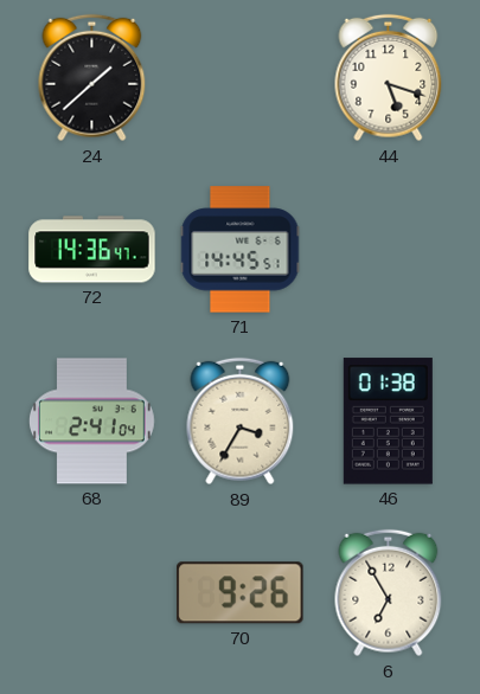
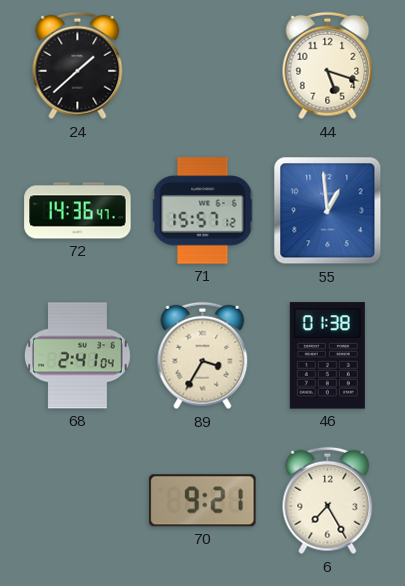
71: 14:45 -> 15:57
55: none -> 12:59
70: 9:26 -> 9:21
6: 6:55 -> 7:25
